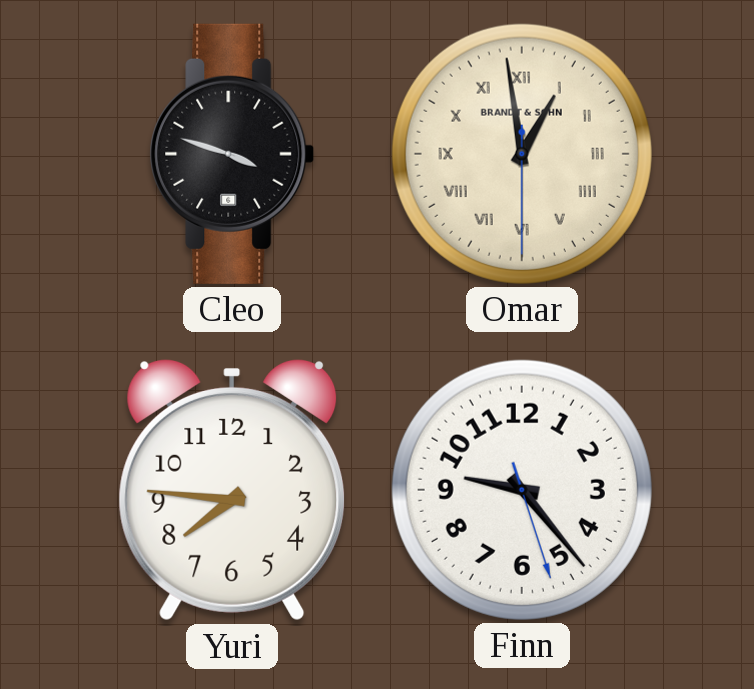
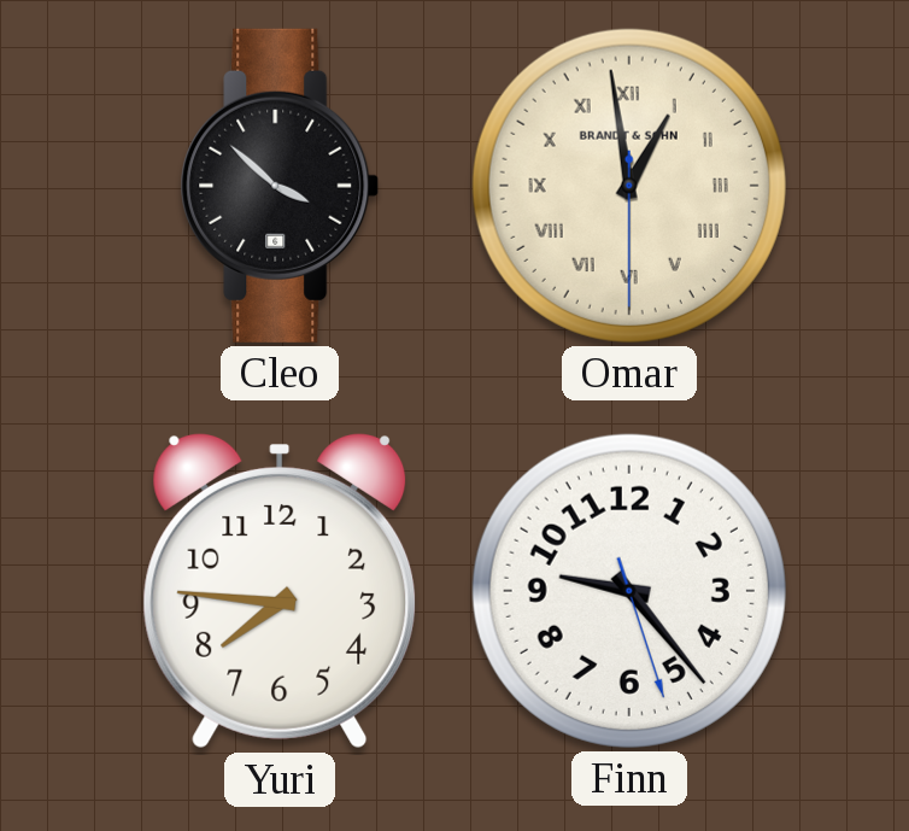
Cleo: 3:48 -> 3:52
